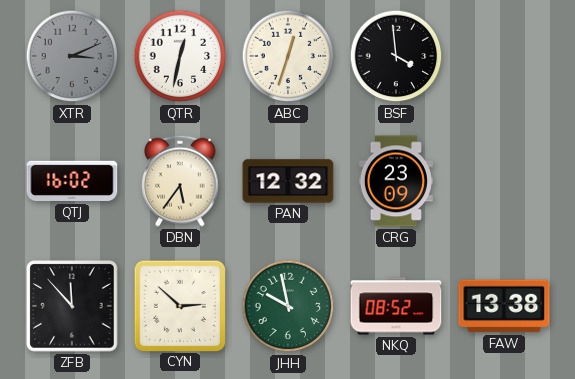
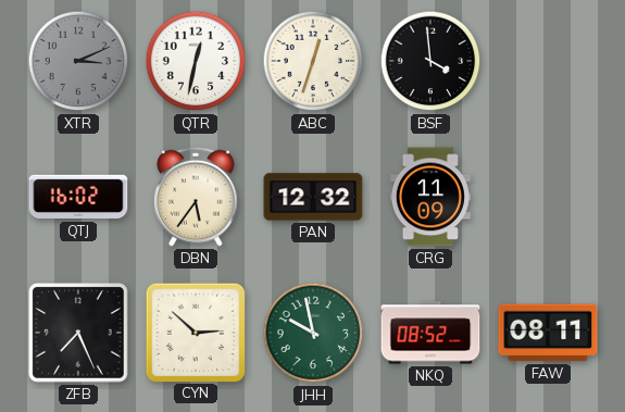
CRG: 23:09 -> 11:09
ZFB: 11:53 -> 7:26
FAW: 13:38 -> 08:11
